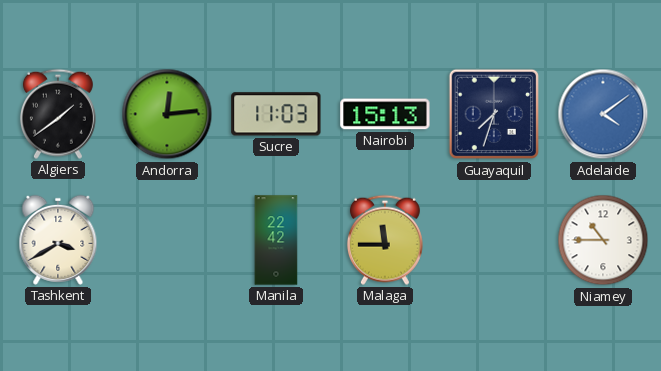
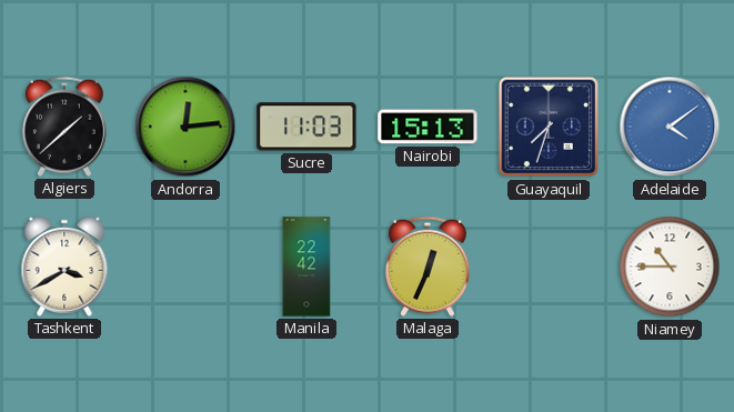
Algiers: 1:39 -> 1:38
Malaga: 11:45 -> 12:34
